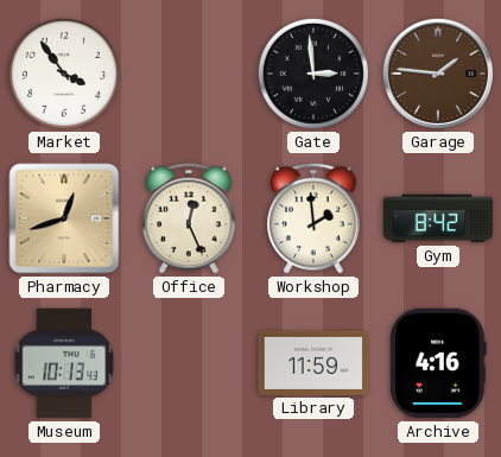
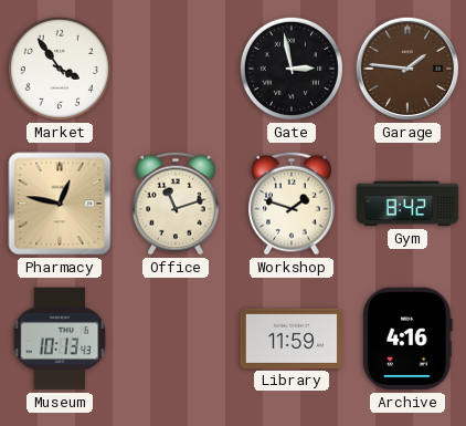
Gate: 2:59 -> 2:58
Pharmacy: 12:42 -> 12:47
Office: 12:26 -> 11:12
Workshop: 1:59 -> 1:48
